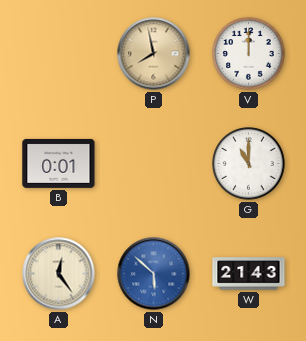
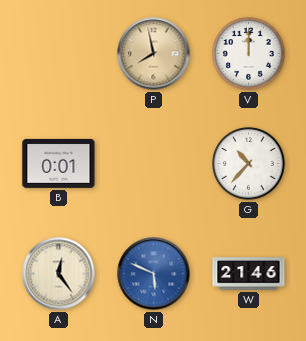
G: 11:00 -> 10:37
N: 5:52 -> 5:49
W: 21:43 -> 21:46
